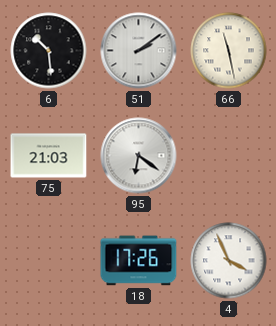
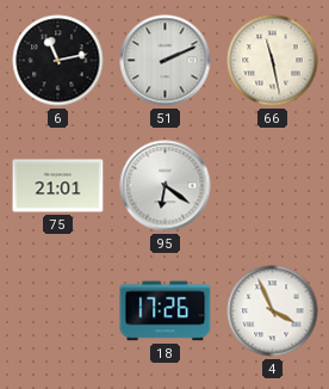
6: 10:29 -> 11:13
51: 2:09 -> 2:11
75: 21:03 -> 21:01
